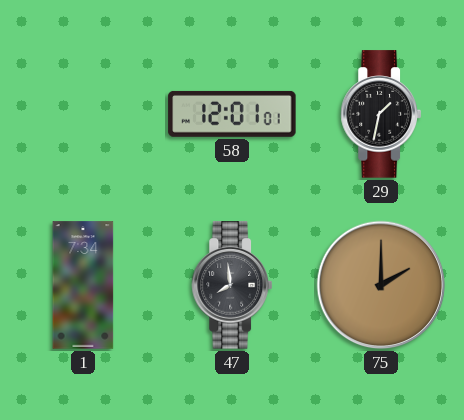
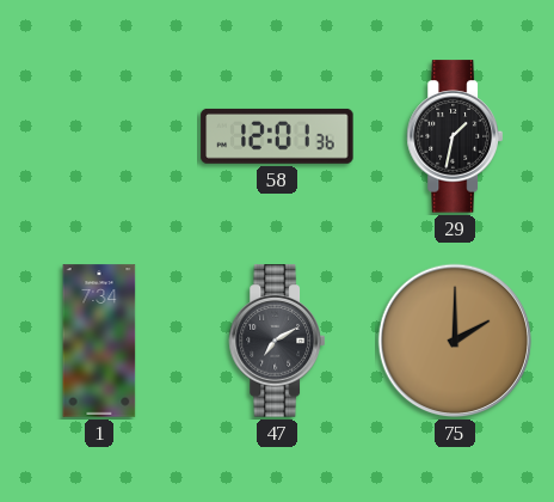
58: 12:01:01 -> 12:01:36
47: 7:59 -> 7:10
